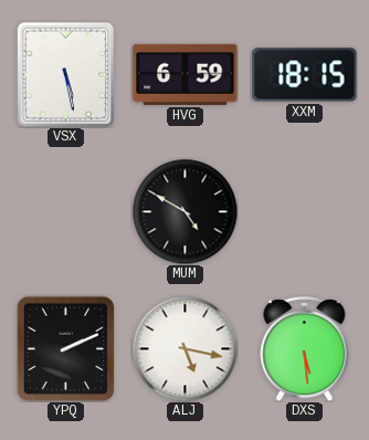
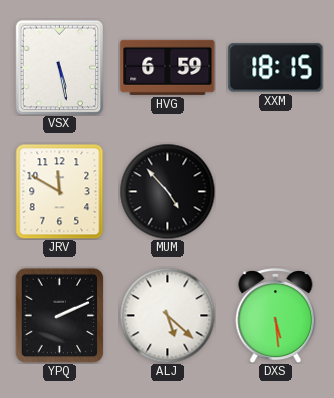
JRV: none -> 11:50
MUM: 4:50 -> 4:53
ALJ: 5:17 -> 5:22
